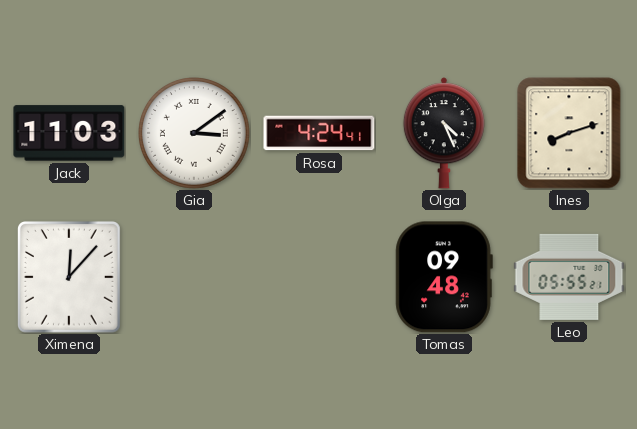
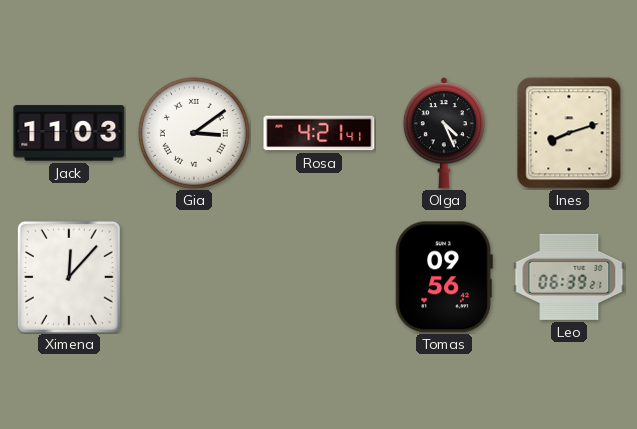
Rosa: 4:24 -> 4:21
Tomas: 09:48 -> 09:56
Leo: 05:55 -> 06:39
